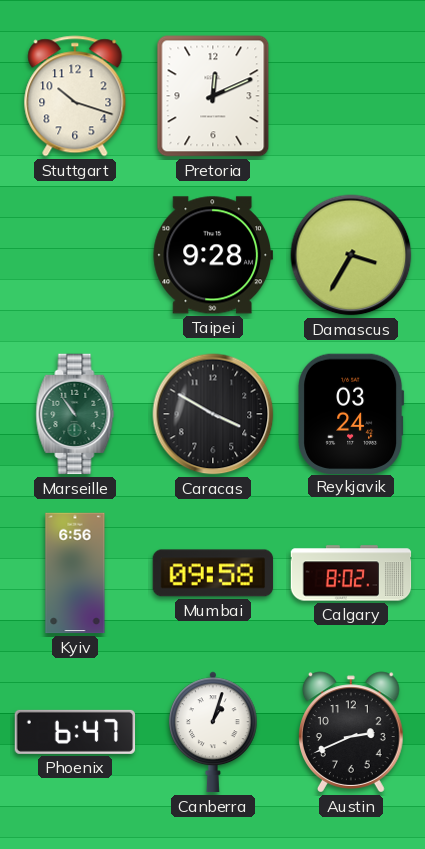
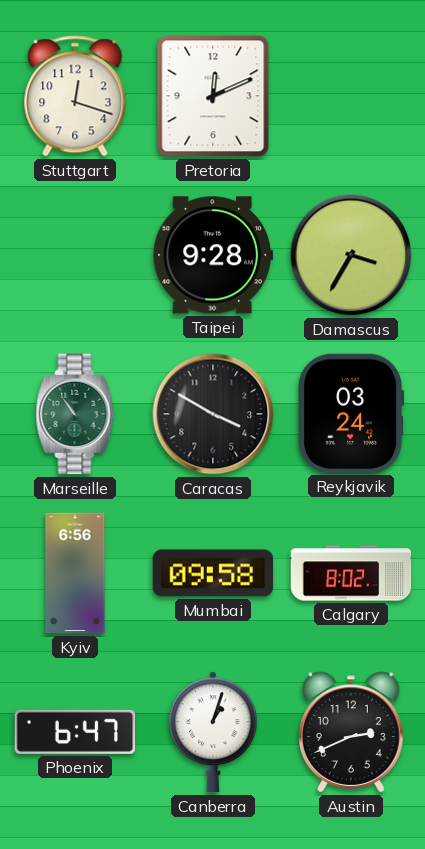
Stuttgart: 10:18 -> 12:18
